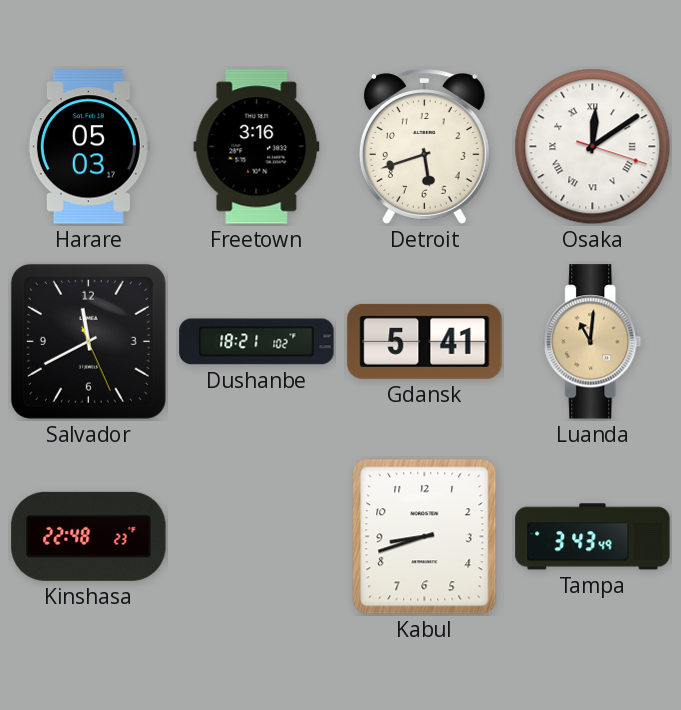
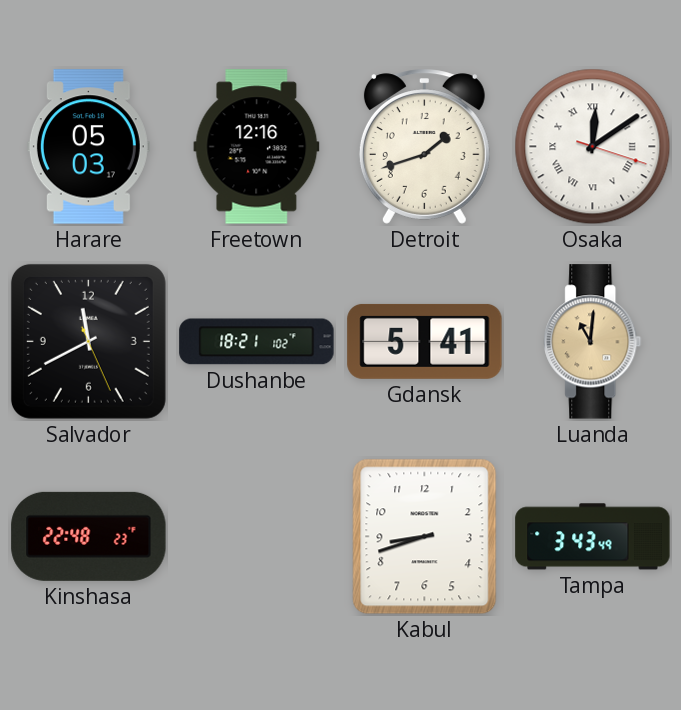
Freetown: 3:16 -> 12:16
Detroit: 5:42 -> 1:42
